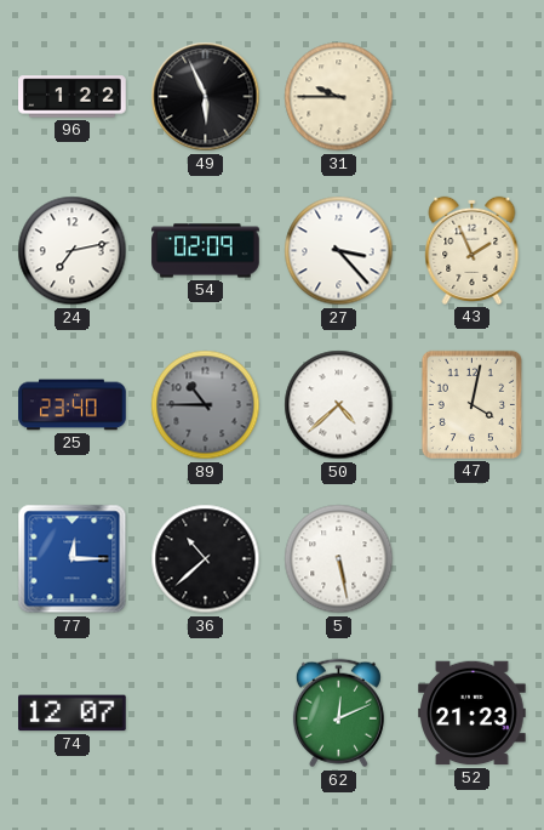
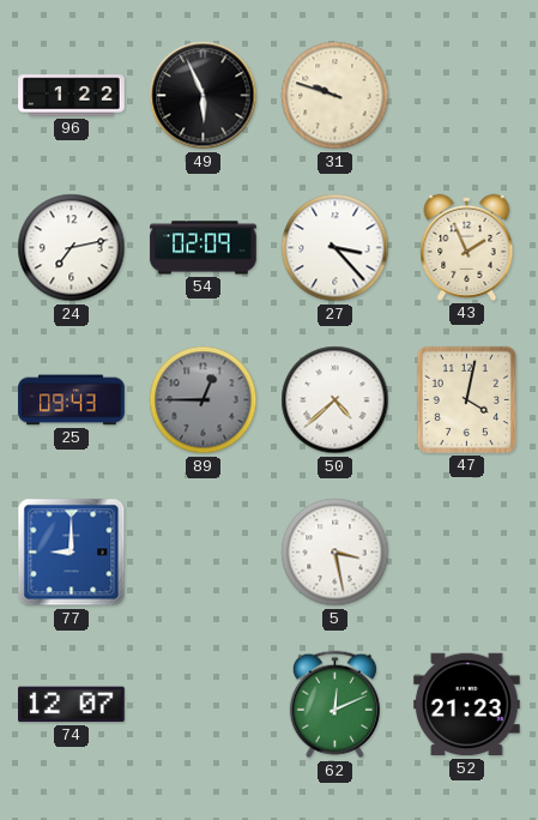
31: 9:45 -> 9:48
25: 23:40 -> 09:43
89: 10:45 -> 12:45
77: 12:15 -> 9:00
36: 10:38 -> none
5: 5:28 -> 3:28
